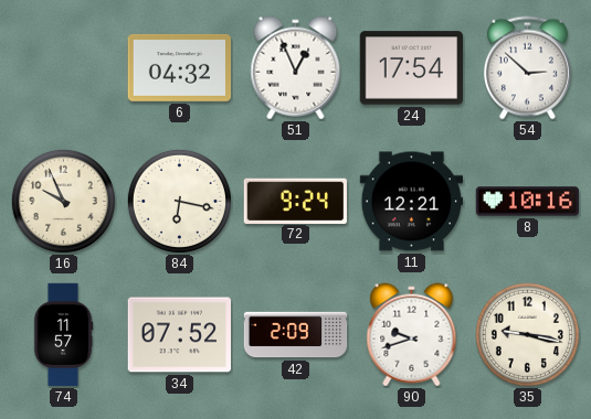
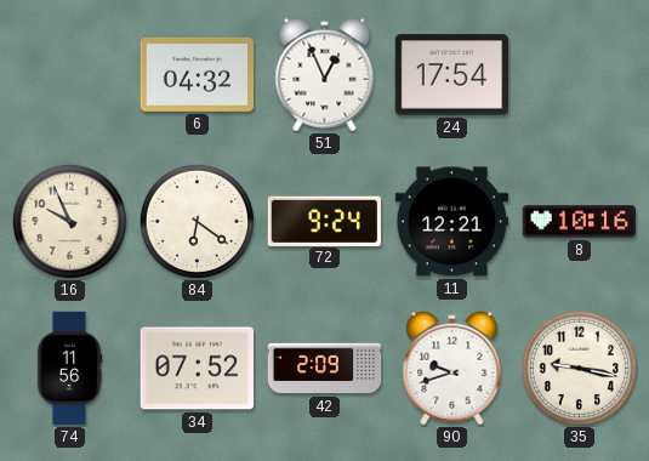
54: 2:52 -> none
84: 6:17 -> 6:21
74: 11:57 -> 11:56
